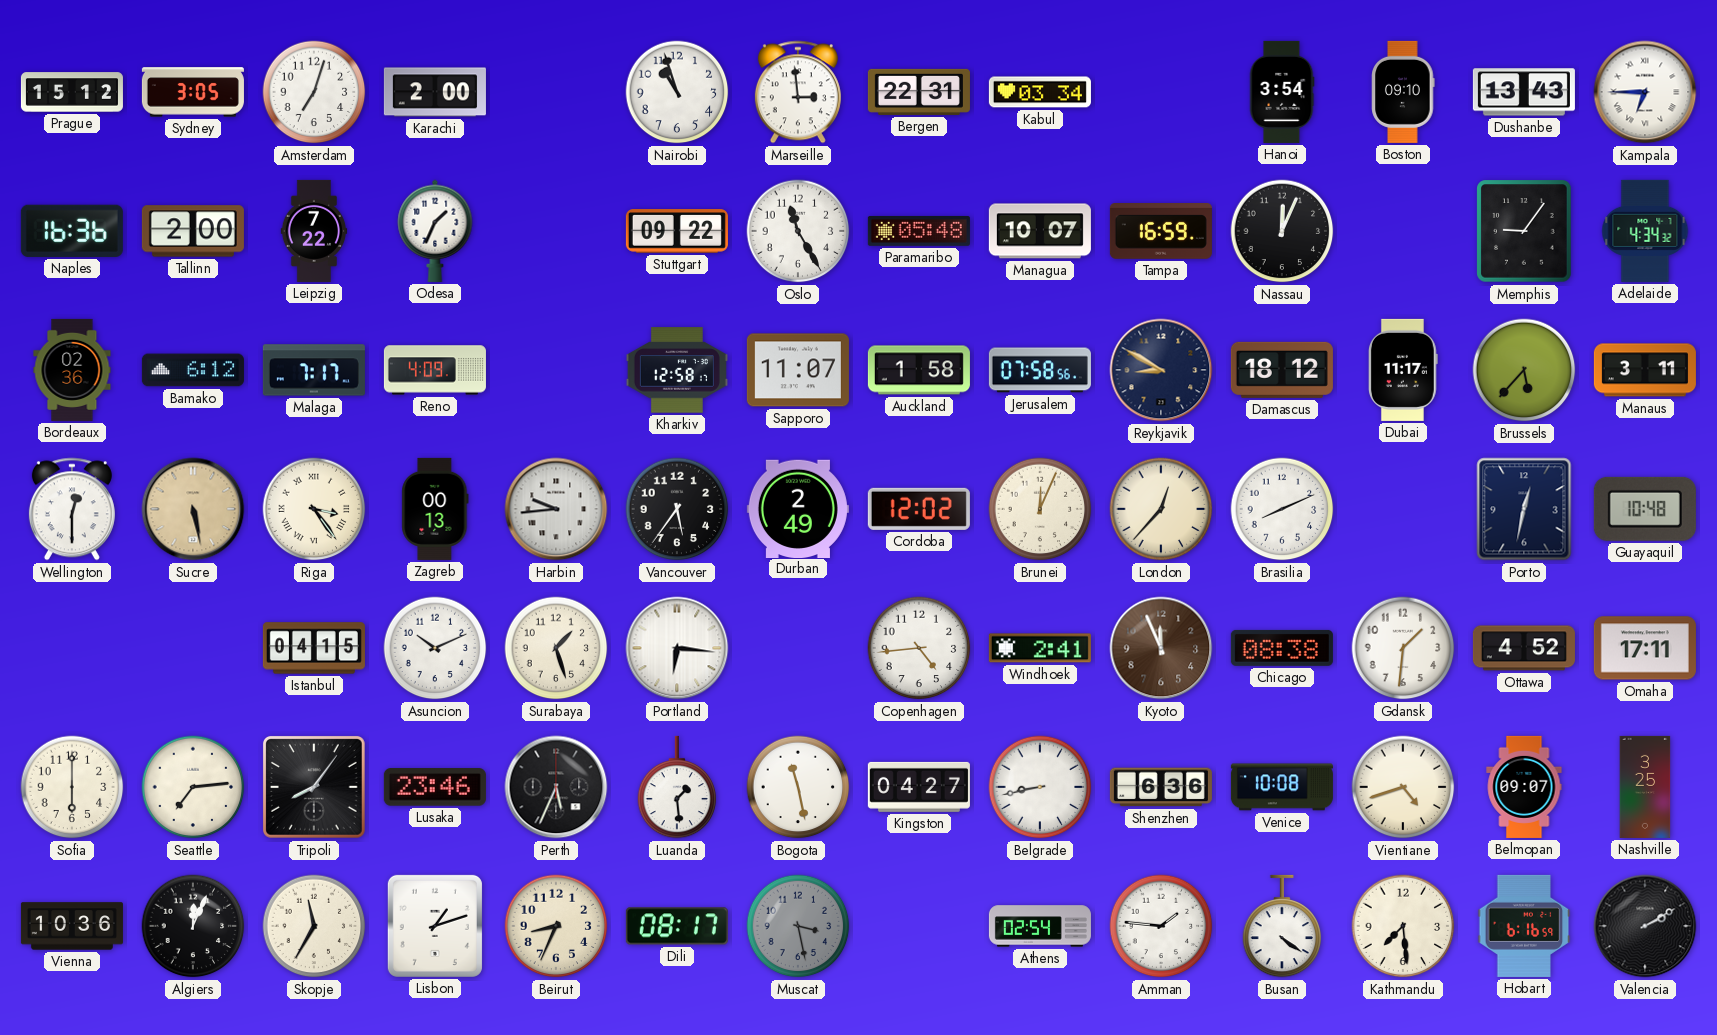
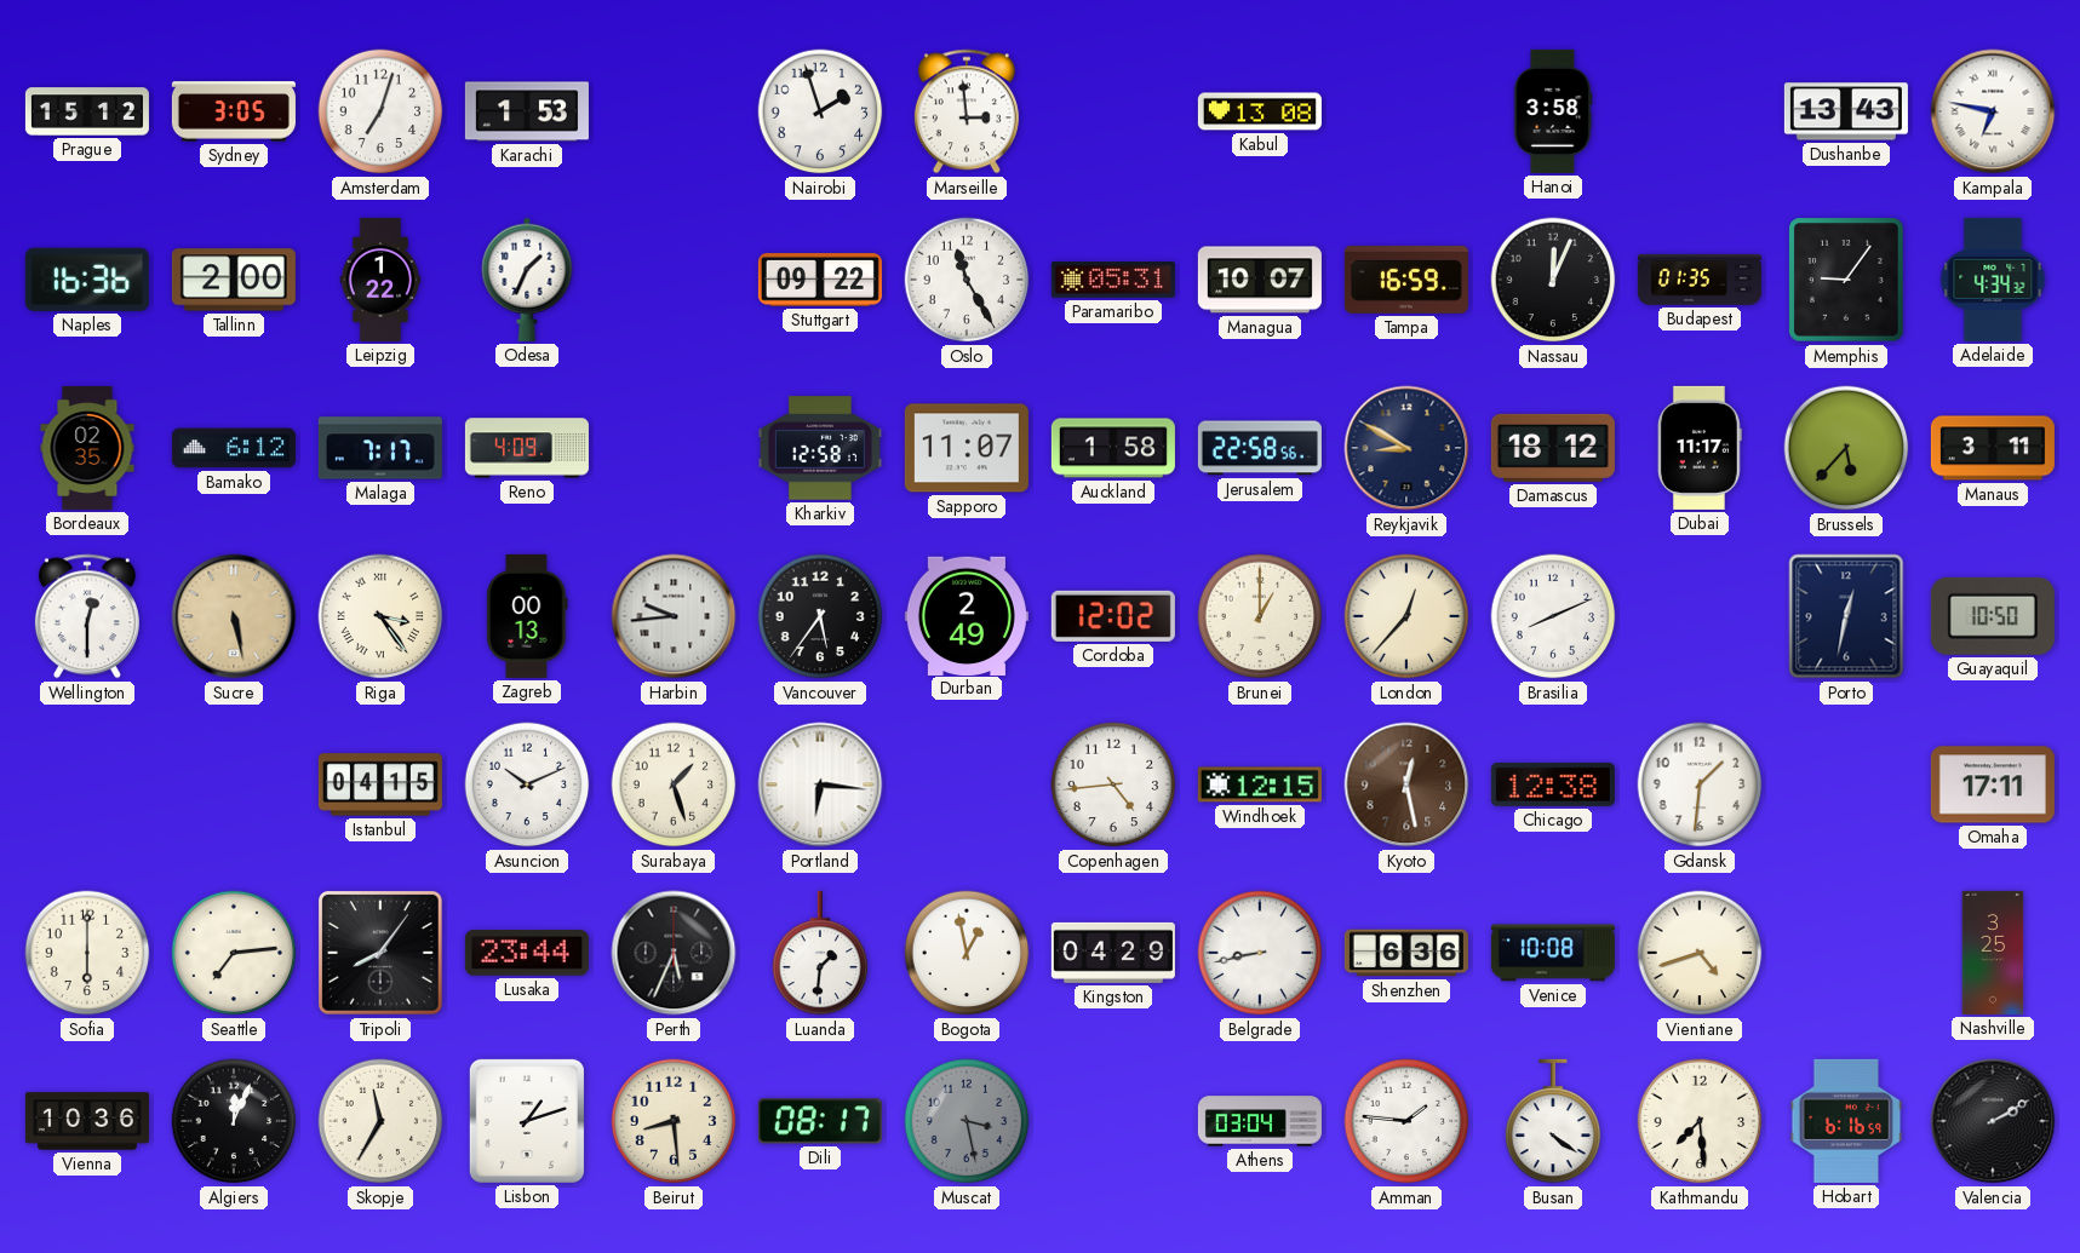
Karachi: 2:00 -> 1:53
Nairobi: 10:57 -> 1:57
Bergen: 22:31 -> none
Kabul: 03:34 -> 13:08
Hanoi: 3:54 -> 3:58
Boston: 09:10 -> none
Kampala: 6:45 -> 6:47
Leipzig: 7:22 -> 1:22
Paramaribo: 05:48 -> 05:31
Budapest: none -> 01:35
Bordeaux: 02:36 -> 02:35
Jerusalem: 07:58 -> 22:58
Brunei: 12:04 -> 1:00
Guayaquil: 10:48 -> 10:50
Windhoek: 2:41 -> 12:15
Kyoto: 11:56 -> 12:28
Chicago: 08:38 -> 12:38
Ottawa: 4:52 -> none
Lusaka: 23:46 -> 23:44
Luanda: 1:29 -> 1:31
Bogota: 11:28 -> 12:58
Kingston: 04:27 -> 04:29
Belmopan: 09:07 -> none
Beirut: 8:34 -> 8:29
Athens: 02:54 -> 03:04
